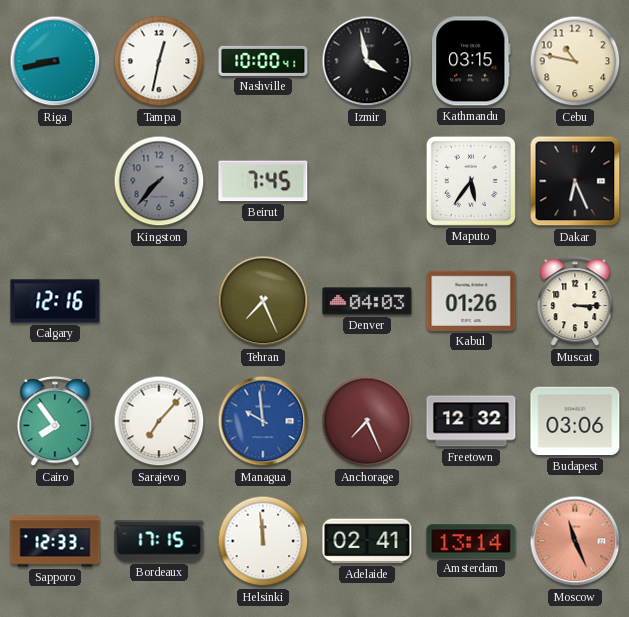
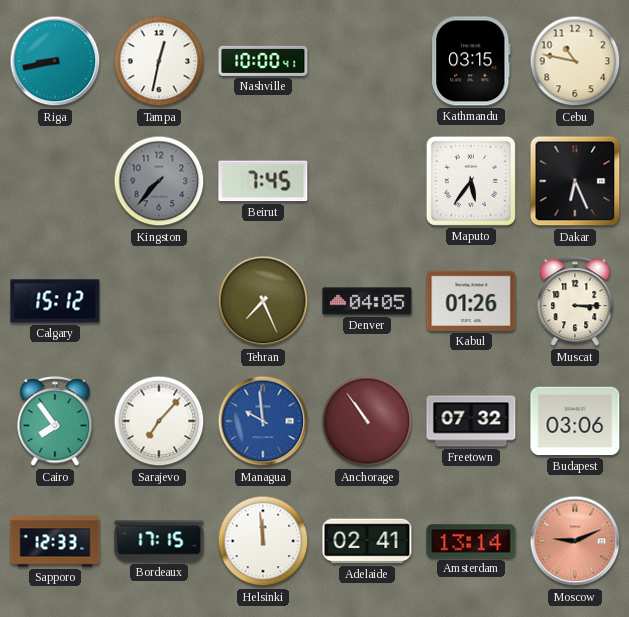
Izmir: 3:58 -> none
Calgary: 12:16 -> 15:12
Denver: 04:03 -> 04:05
Anchorage: 7:26 -> 10:54
Freetown: 12:32 -> 07:32
Moscow: 11:26 -> 9:11
